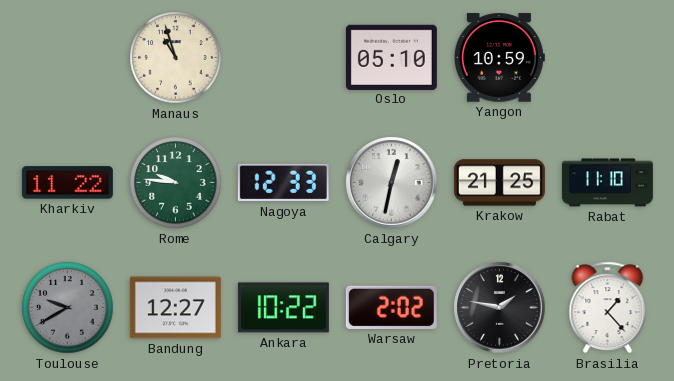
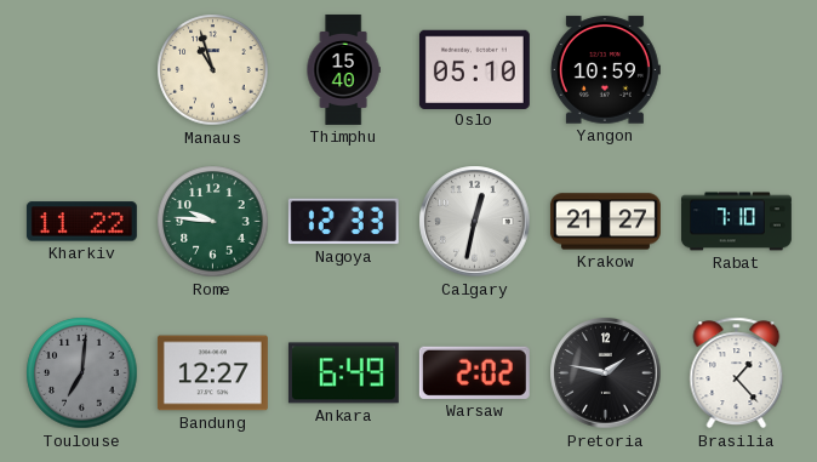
Thimphu: none -> 15:40
Krakow: 21:25 -> 21:27
Rabat: 11:10 -> 7:10
Toulouse: 9:40 -> 7:01
Ankara: 10:22 -> 6:49
